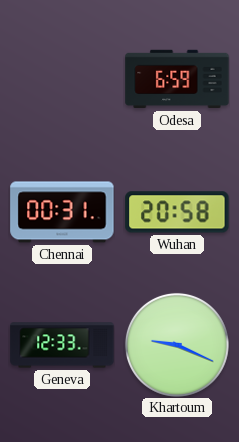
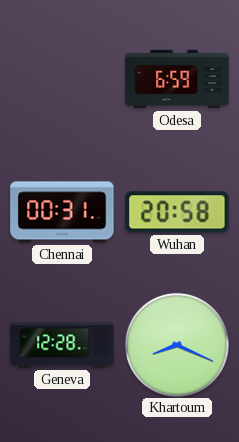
Geneva: 12:33 -> 12:28
Khartoum: 9:19 -> 8:19
